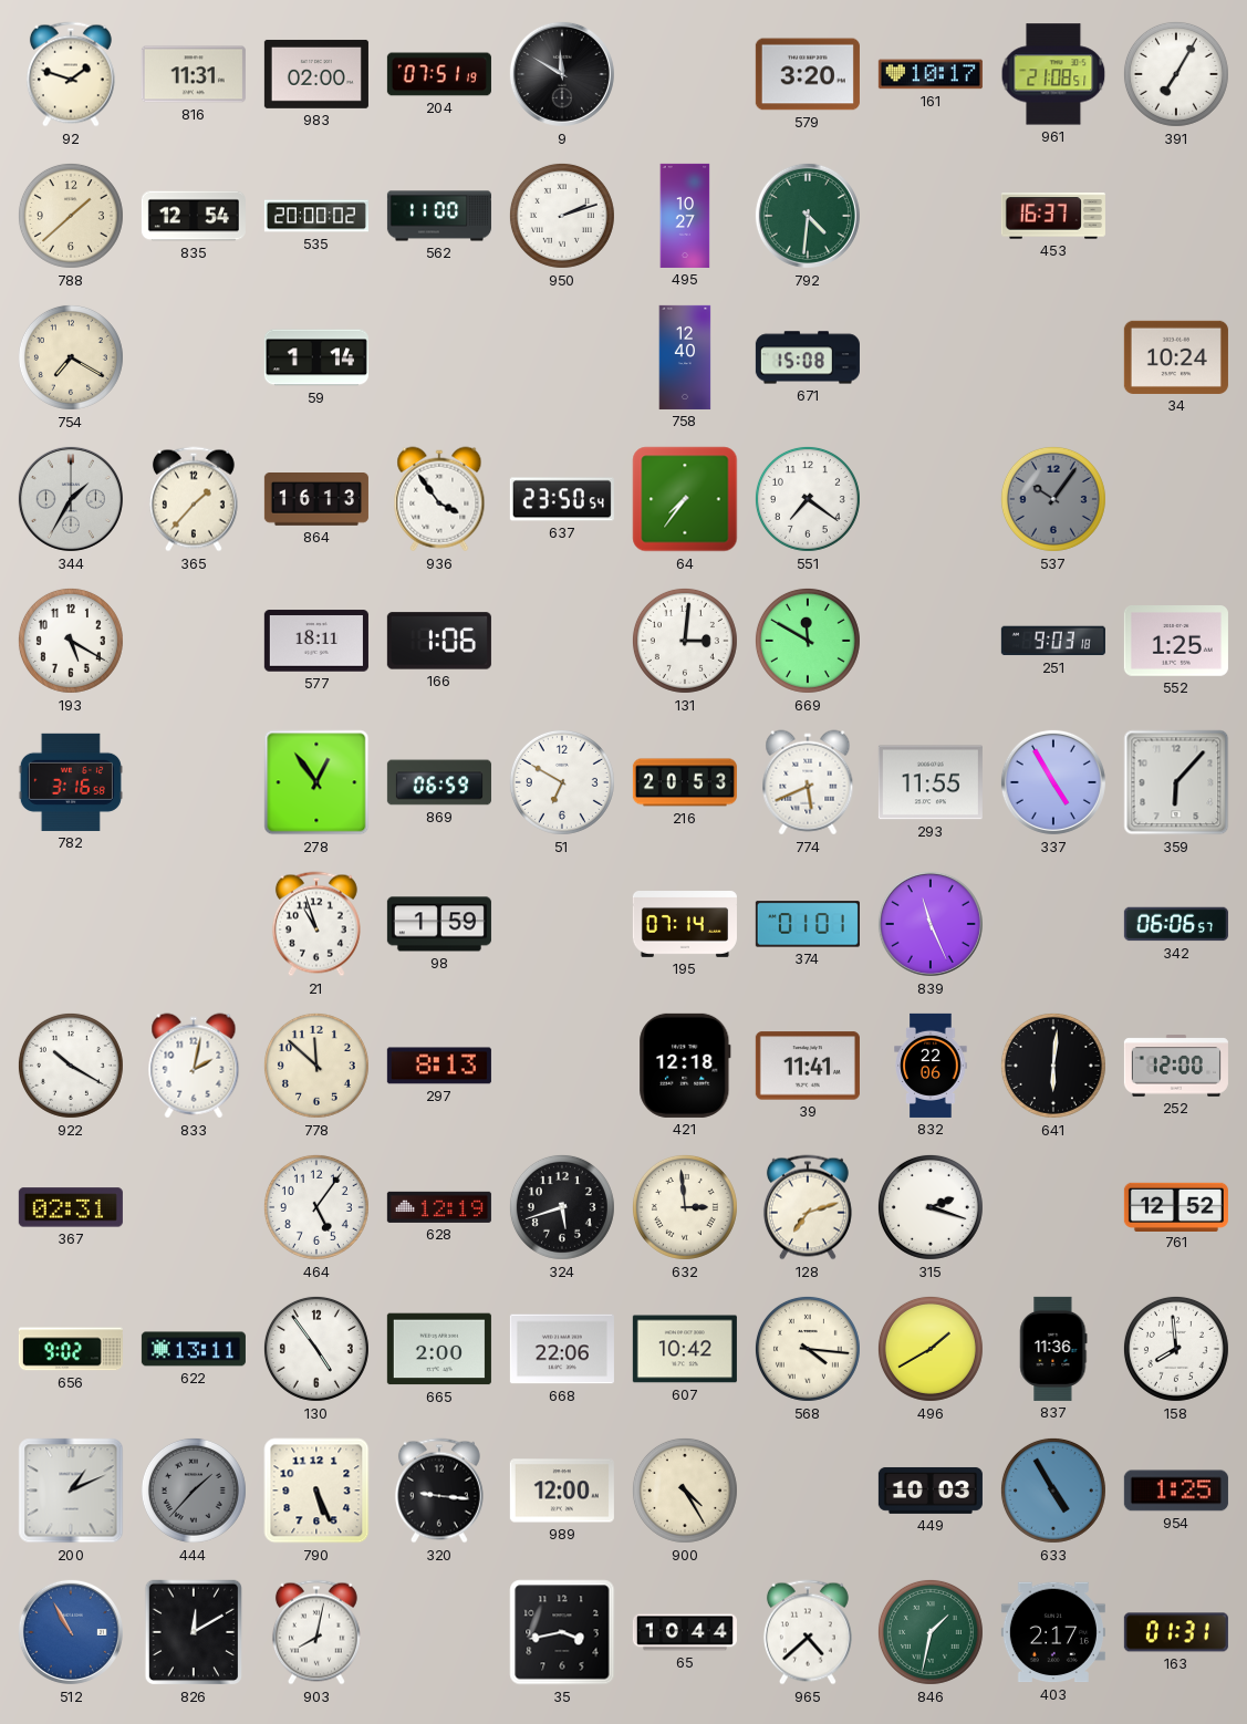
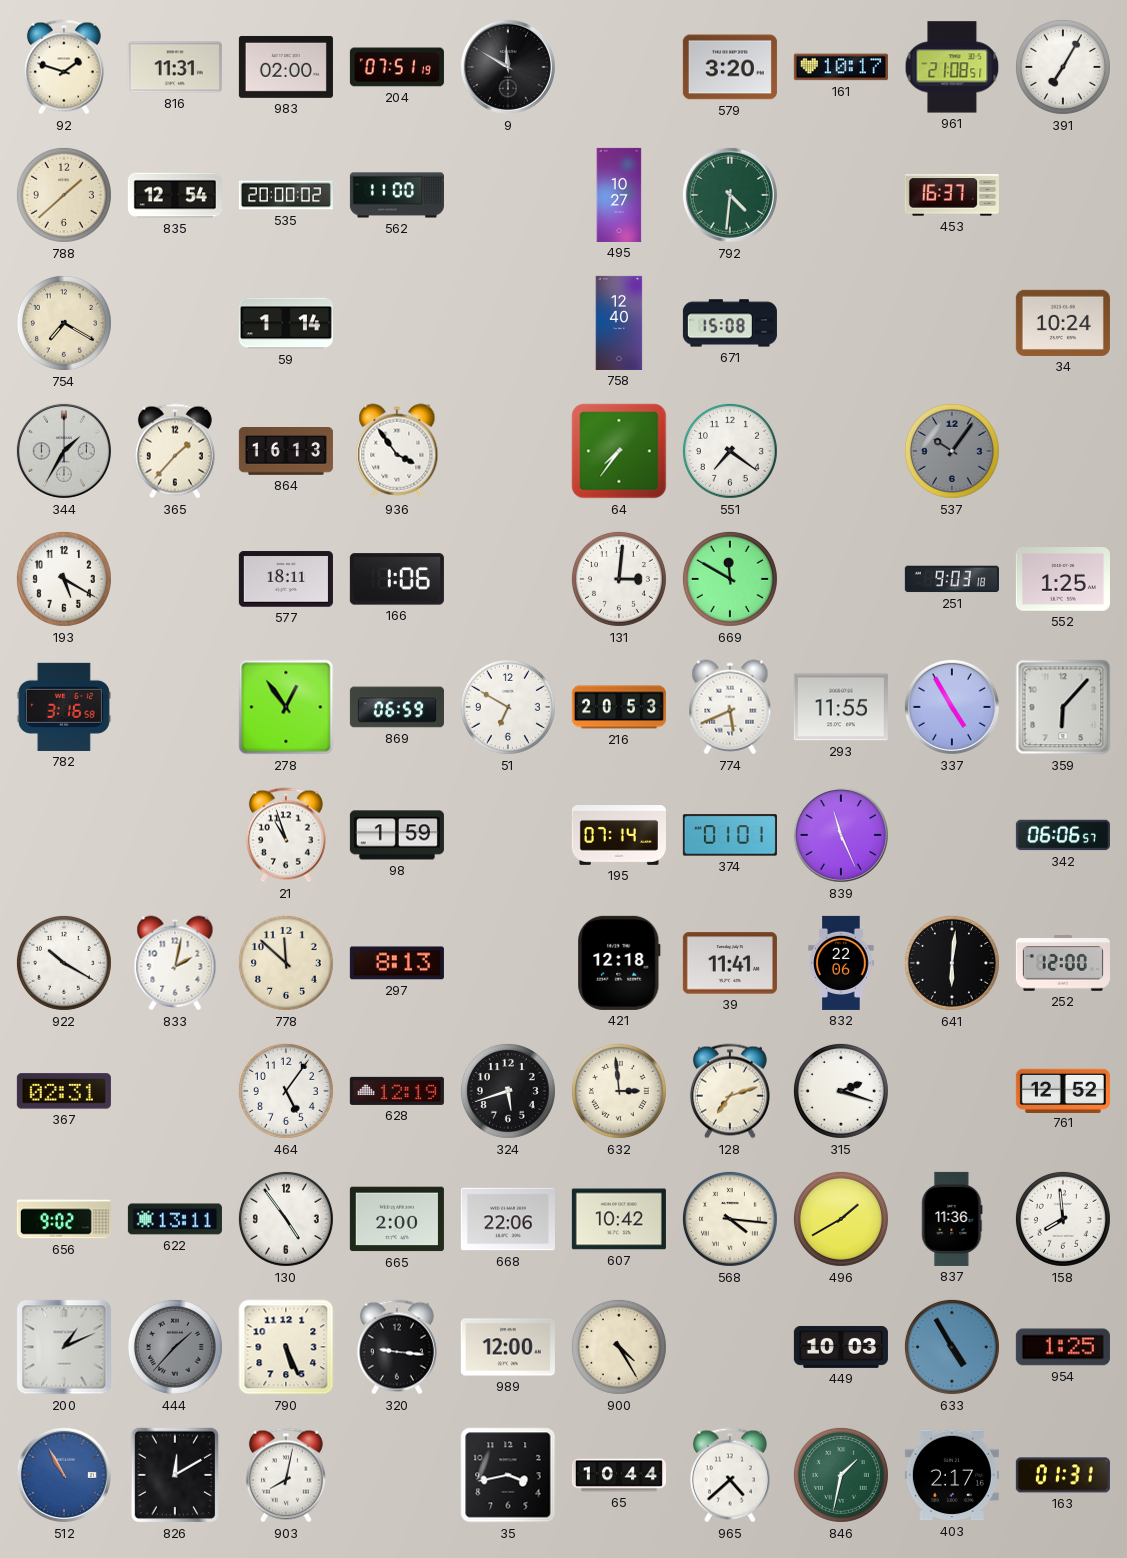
950: 2:12 -> none
637: 23:50 -> none
